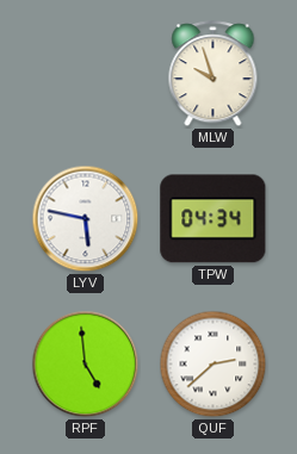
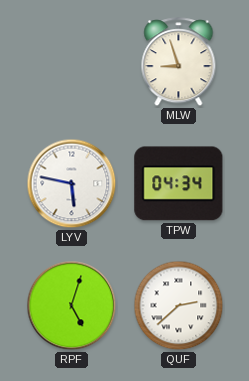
MLW: 9:57 -> 8:57
RPF: 4:59 -> 5:03
